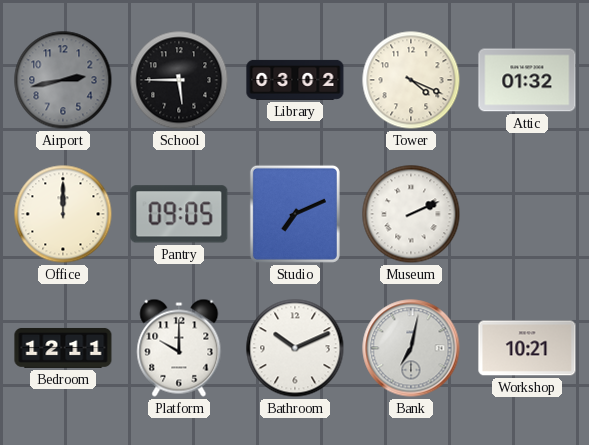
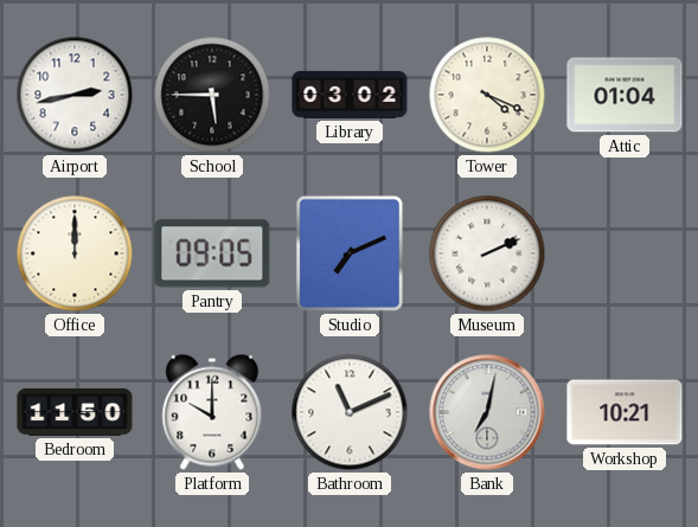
Airport dial: grey -> white
Attic: 01:32 -> 01:04
Bedroom: 12:11 -> 11:50
Bathroom: 10:11 -> 11:11
